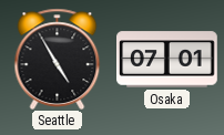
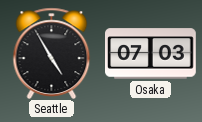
Osaka: 07:01 -> 07:03
